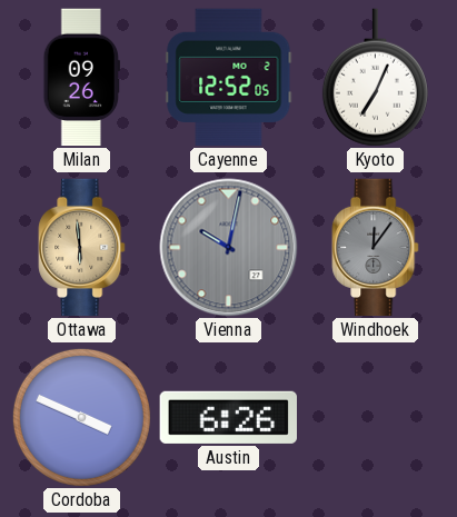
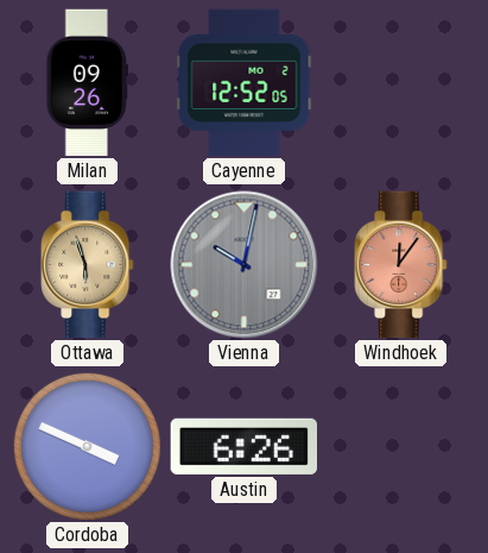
Kyoto: 7:04 -> none
Ottawa: 5:59 -> 5:57
Windhoek dial: grey -> salmon
